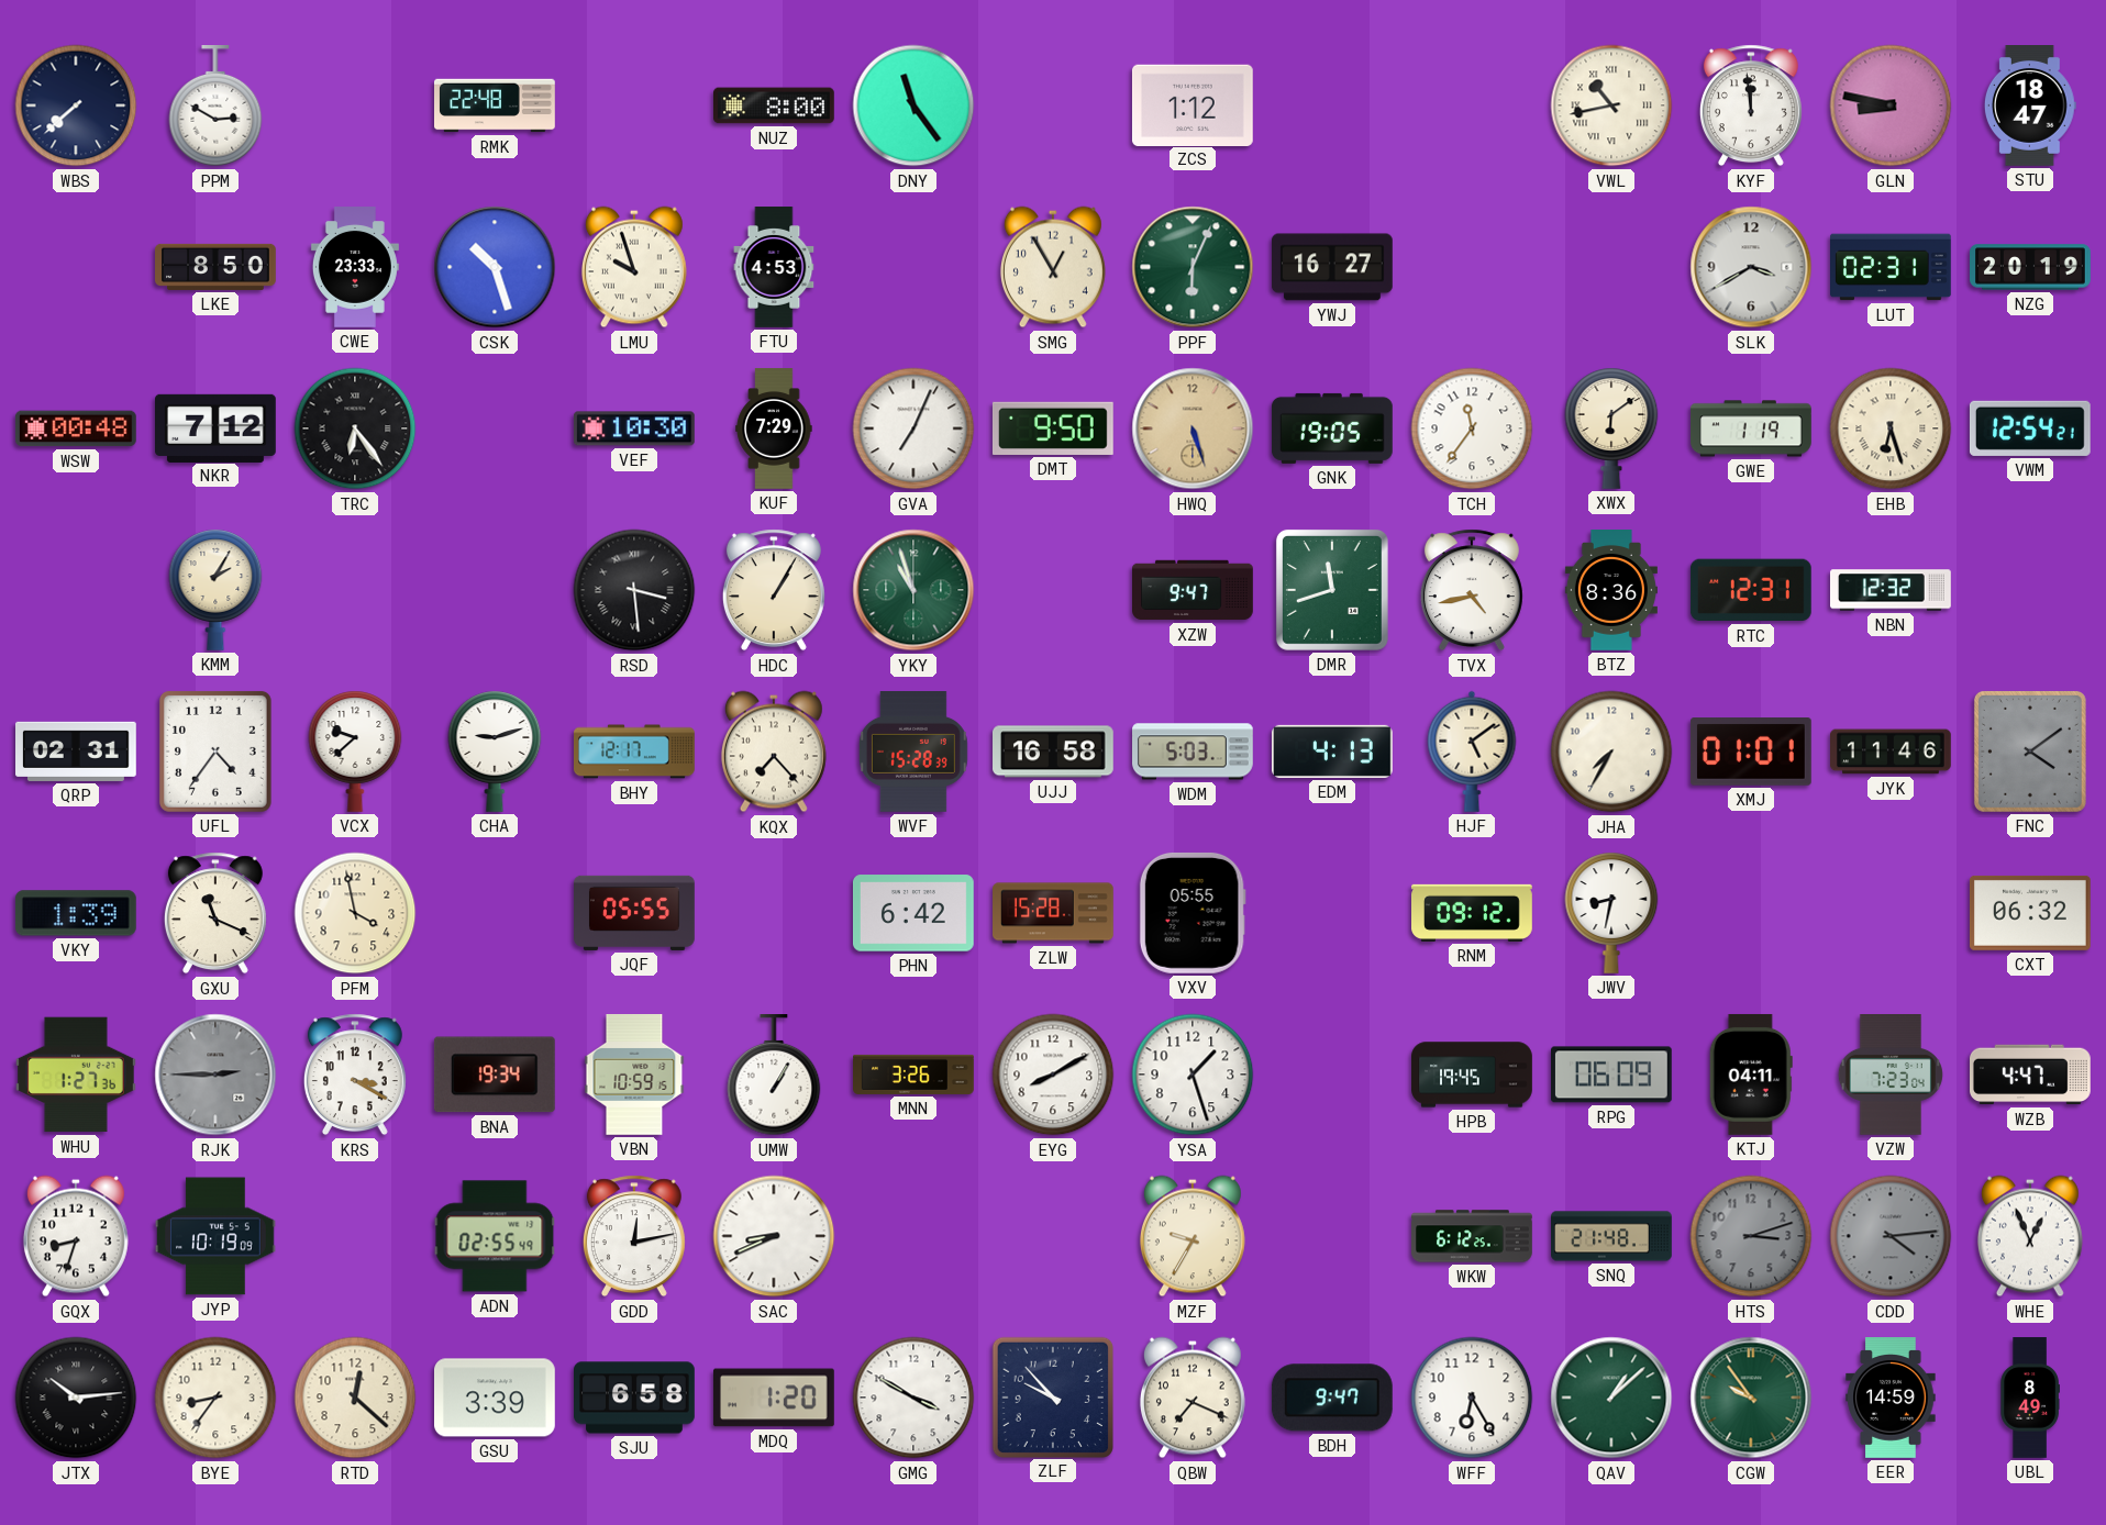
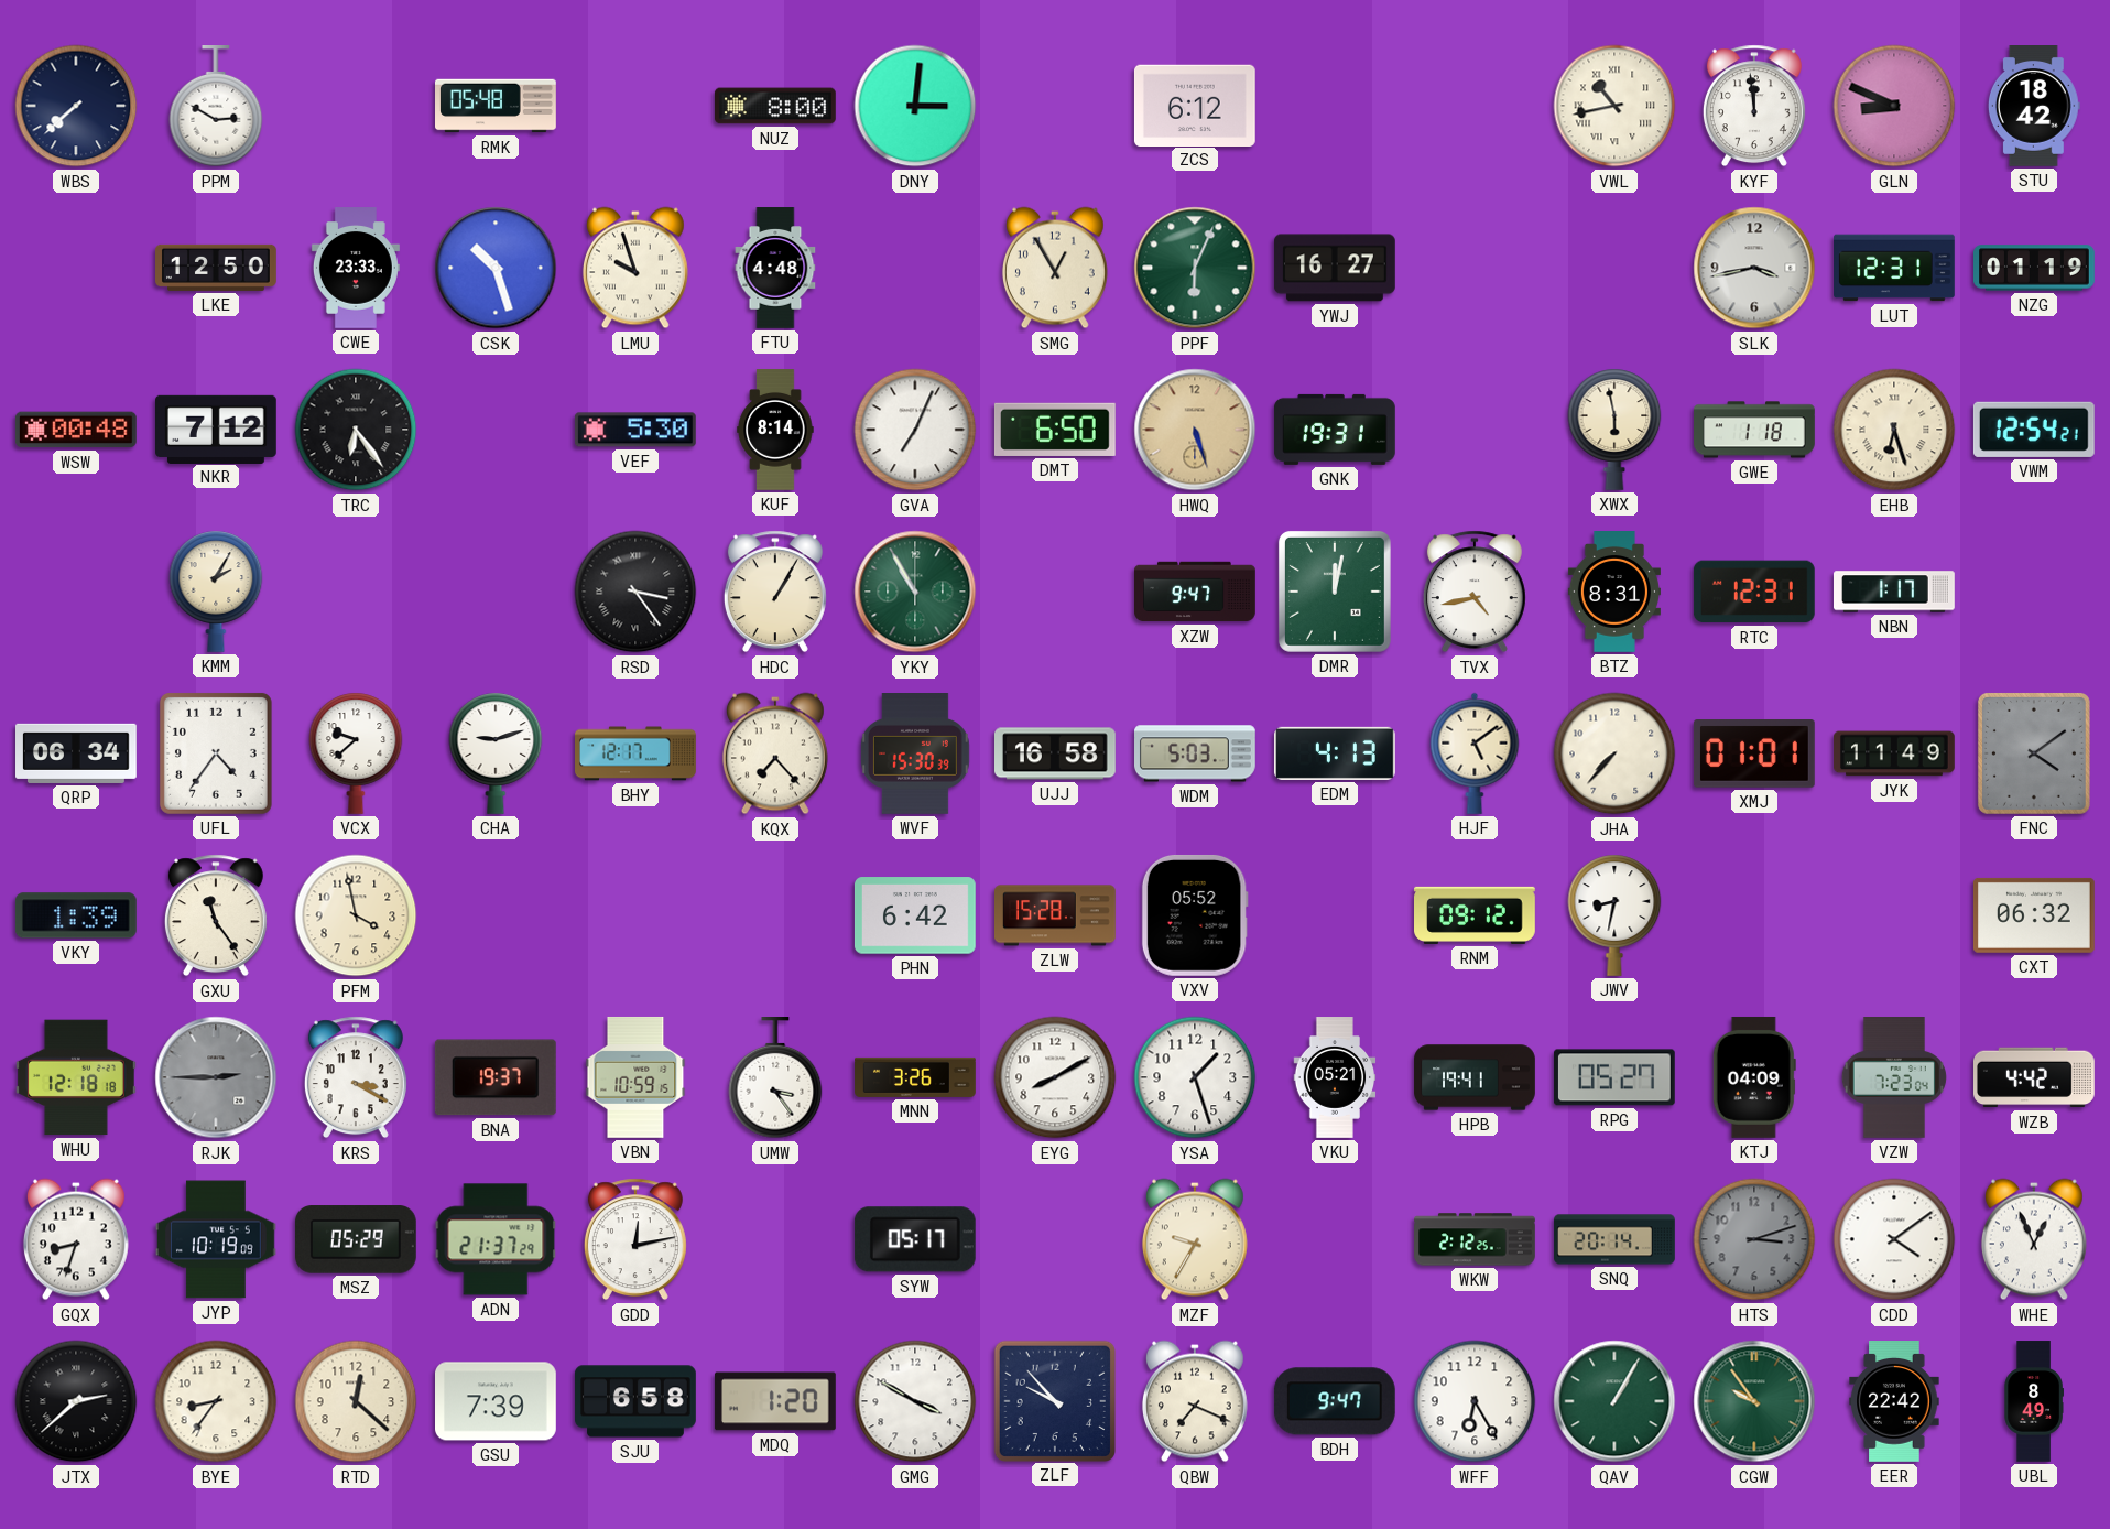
RMK: 22:48 -> 05:48
DNY: 11:24 -> 3:01
ZCS: 1:12 -> 6:12
GLN: 8:47 -> 8:49
STU: 18:47 -> 18:42
LKE: 8:50 -> 12:50
FTU: 4:53 -> 4:48
SLK: 3:40 -> 3:43
LUT: 02:31 -> 12:31
NZG: 20:19 -> 01:19
VEF: 10:30 -> 5:30
KUF: 7:29 -> 8:14
DMT: 9:50 -> 6:50
GNK: 19:05 -> 19:31
TCH: 11:36 -> none
XWX: 6:09 -> 5:58
GWE: 1:19 -> 1:18
RSD: 3:29 -> 3:24
YKY: 10:57 -> 10:55
DMR: 11:42 -> 12:02
BTZ: 8:36 -> 8:31
NBN: 12:32 -> 1:17
QRP: 02:31 -> 06:34
WVF: 15:28 -> 15:30
JHA: 7:35 -> 7:37
JYK: 11:46 -> 11:49
GXU: 11:19 -> 11:24
JQF: 05:55 -> none
VXV: 05:55 -> 05:52
WHU: 1:27 -> 12:18
BNA: 19:34 -> 19:37
UMW: 1:05 -> 3:24
VKU: none -> 05:21
HPB: 19:45 -> 19:41
RPG: 06:09 -> 05:27
KTJ: 04:11 -> 04:09
WZB: 4:47 -> 4:42
MSZ: none -> 05:29
ADN: 02:55 -> 21:37
SAC: 8:41 -> none
SYW: none -> 05:17
WKW: 6:12 -> 2:12
SNQ: 21:48 -> 20:14
CDD: 4:14 -> 4:09
CDD dial: grey -> white
JTX: 10:14 -> 2:38
GSU: 3:39 -> 7:39
QAV: 1:08 -> 1:05
EER: 14:59 -> 22:42
